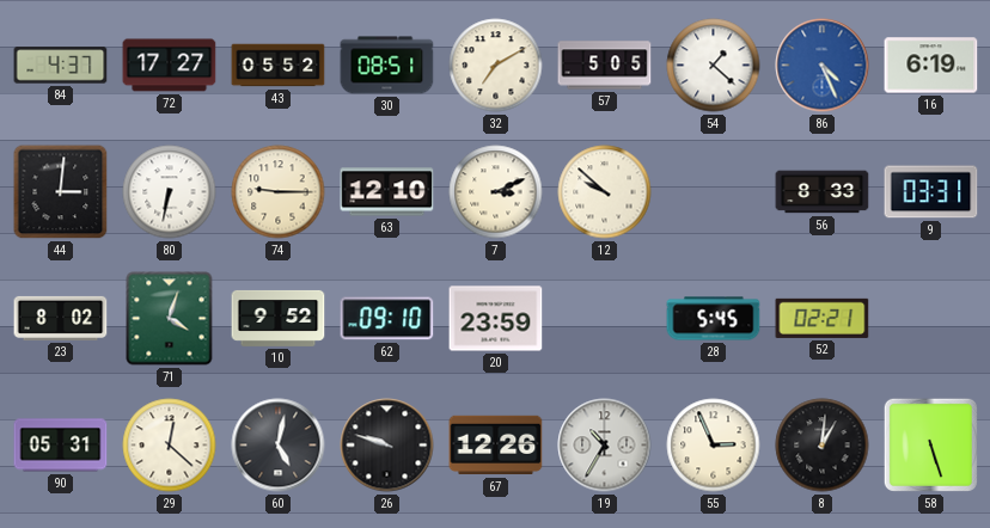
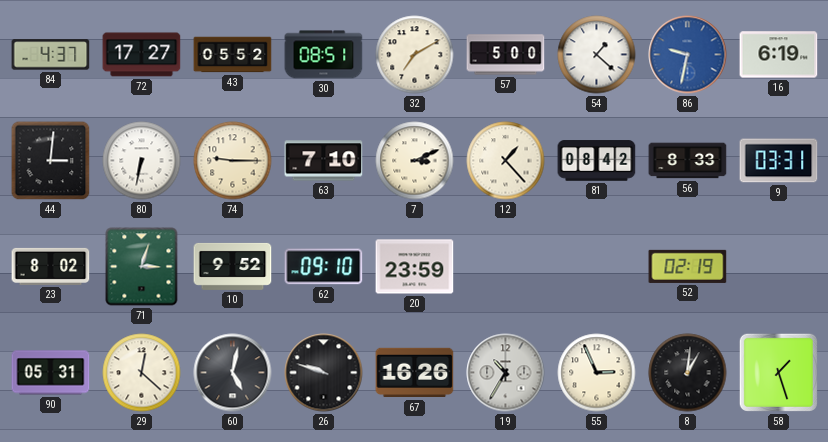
57: 5:05 -> 5:00
86: 4:26 -> 9:32
63: 12:10 -> 7:10
12: 9:52 -> 1:23
81: none -> 08:42
71: 4:03 -> 3:03
28: 5:45 -> none
52: 02:21 -> 02:19
67: 12:26 -> 16:26
58: 5:27 -> 1:27
